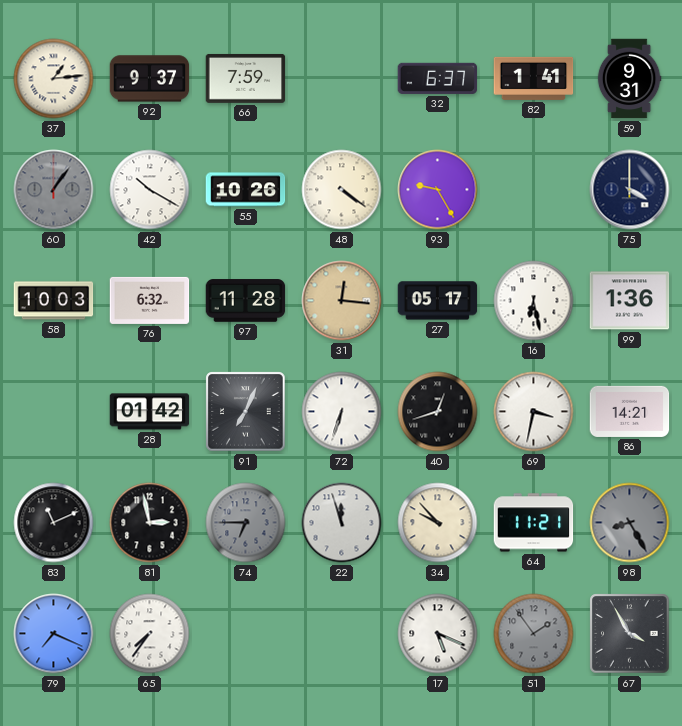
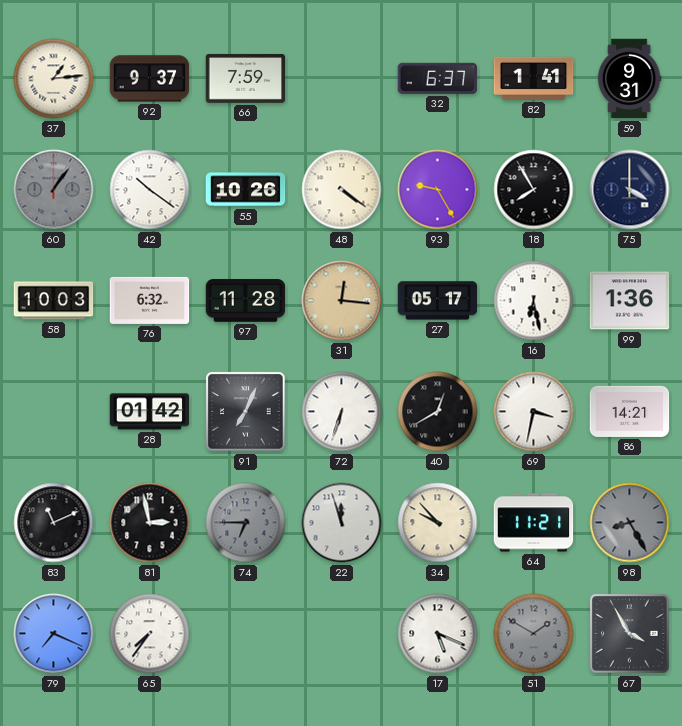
42: 10:20 -> 10:21
18: none -> 7:55
40: 12:42 -> 12:40
51: 1:54 -> 1:50
